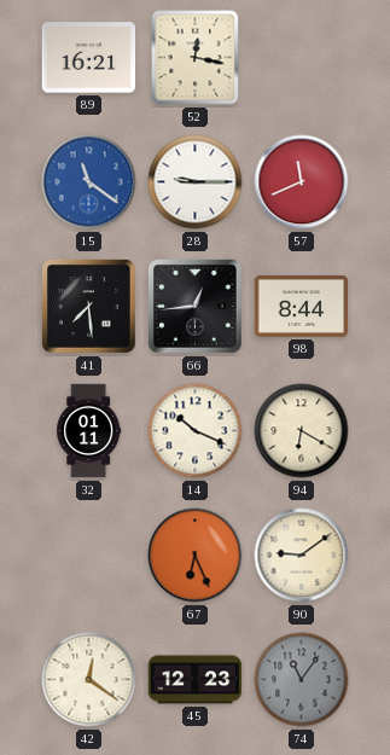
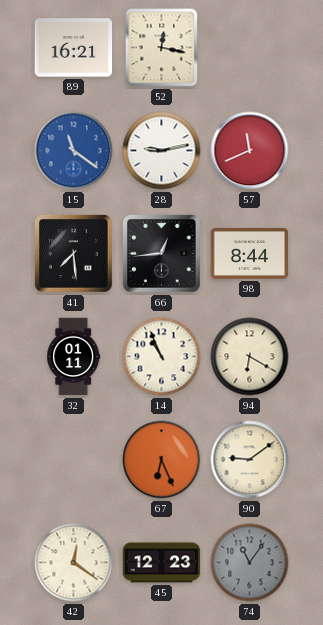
28: 9:15 -> 9:13
14: 10:19 -> 10:56
